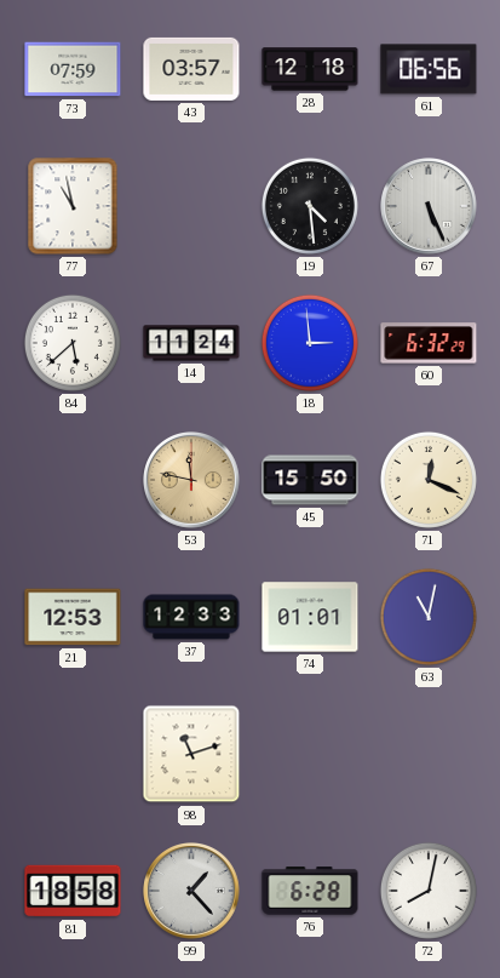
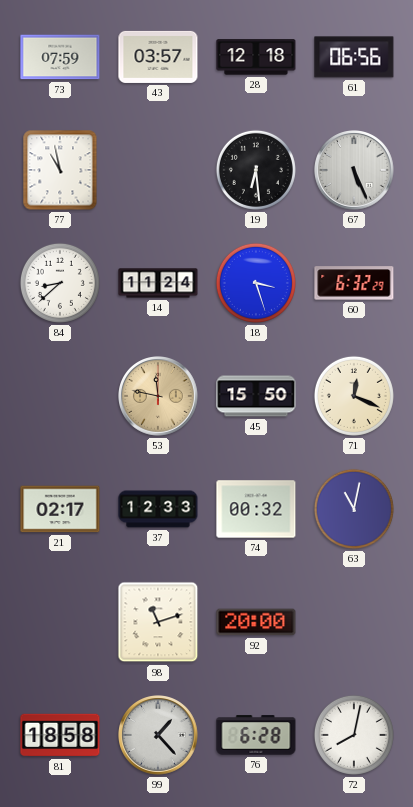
19: 4:29 -> 6:29
84: 5:38 -> 8:38
18: 2:59 -> 3:27
21: 12:53 -> 02:17
74: 01:01 -> 00:32
92: none -> 20:00
